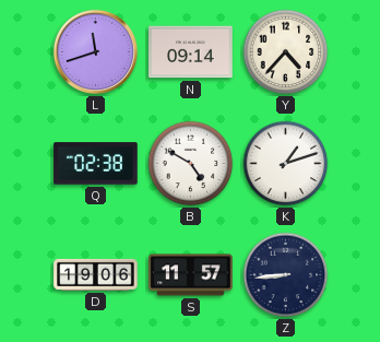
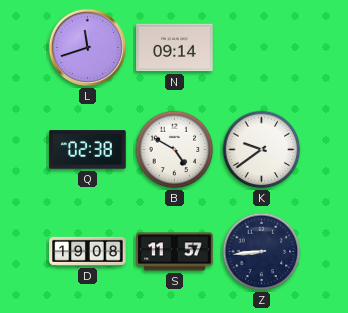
Y: 4:37 -> none
K: 1:12 -> 9:39
D: 19:06 -> 19:08
